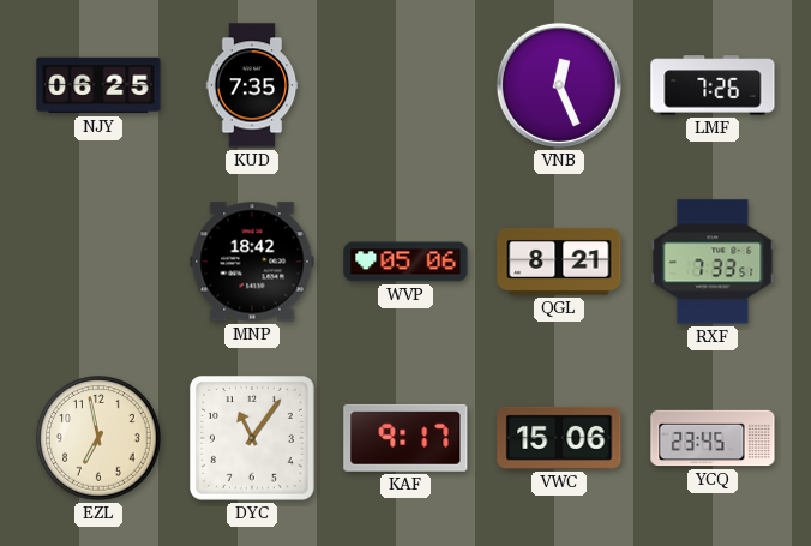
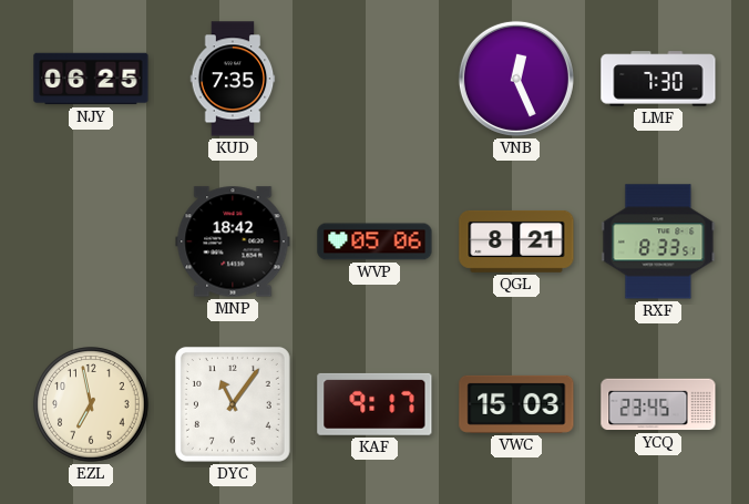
LMF: 7:26 -> 7:30
RXF: 7:33 -> 8:33
VWC: 15:06 -> 15:03
